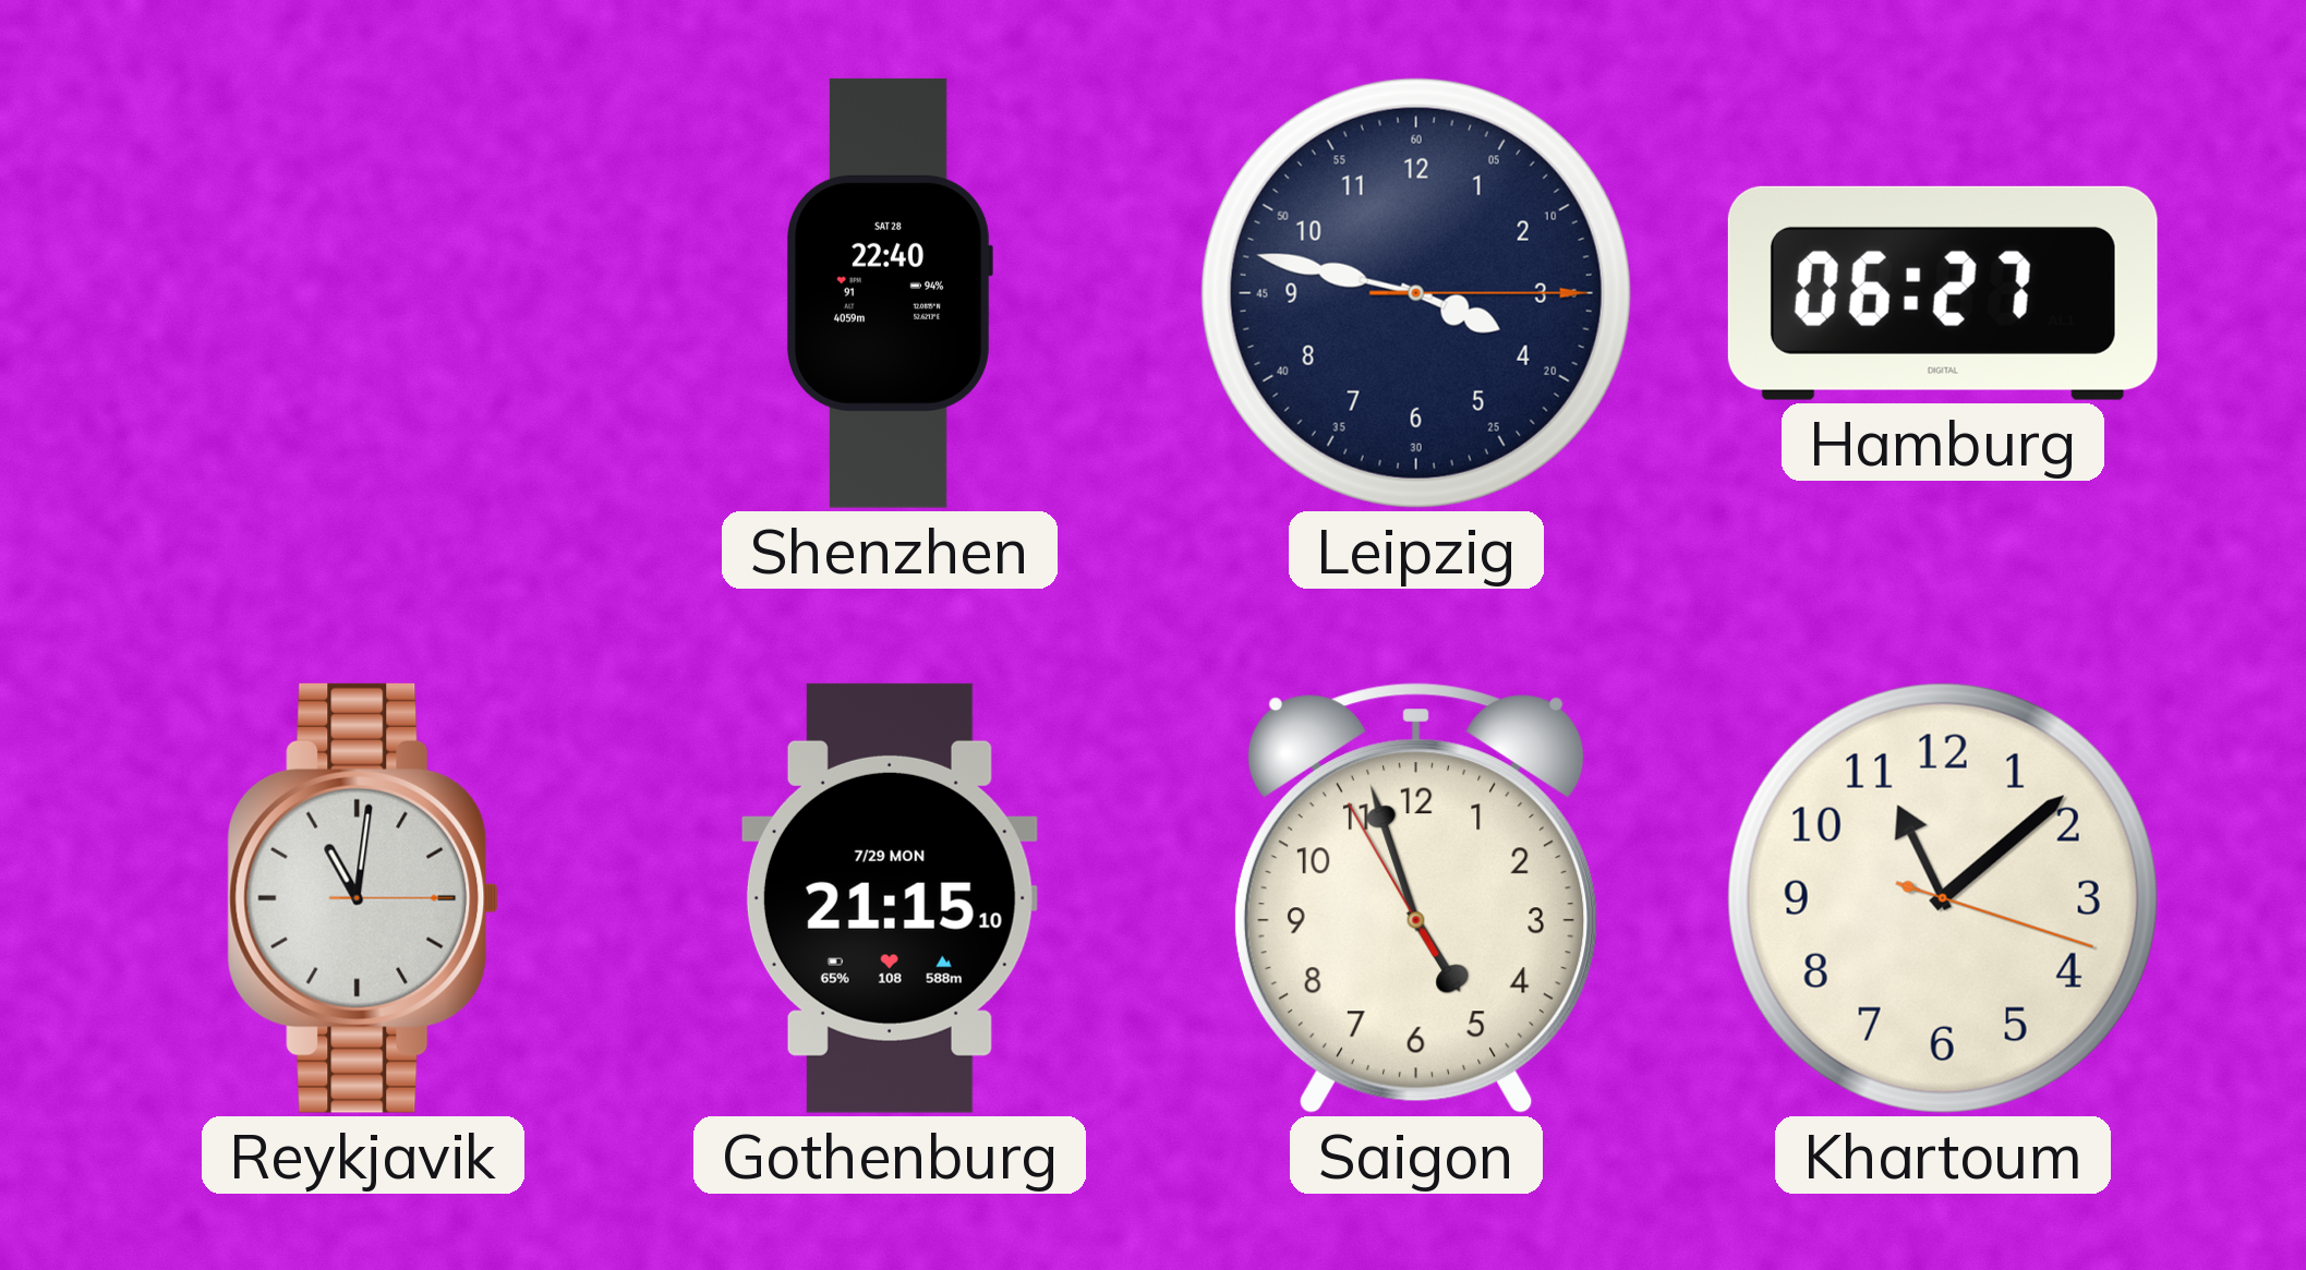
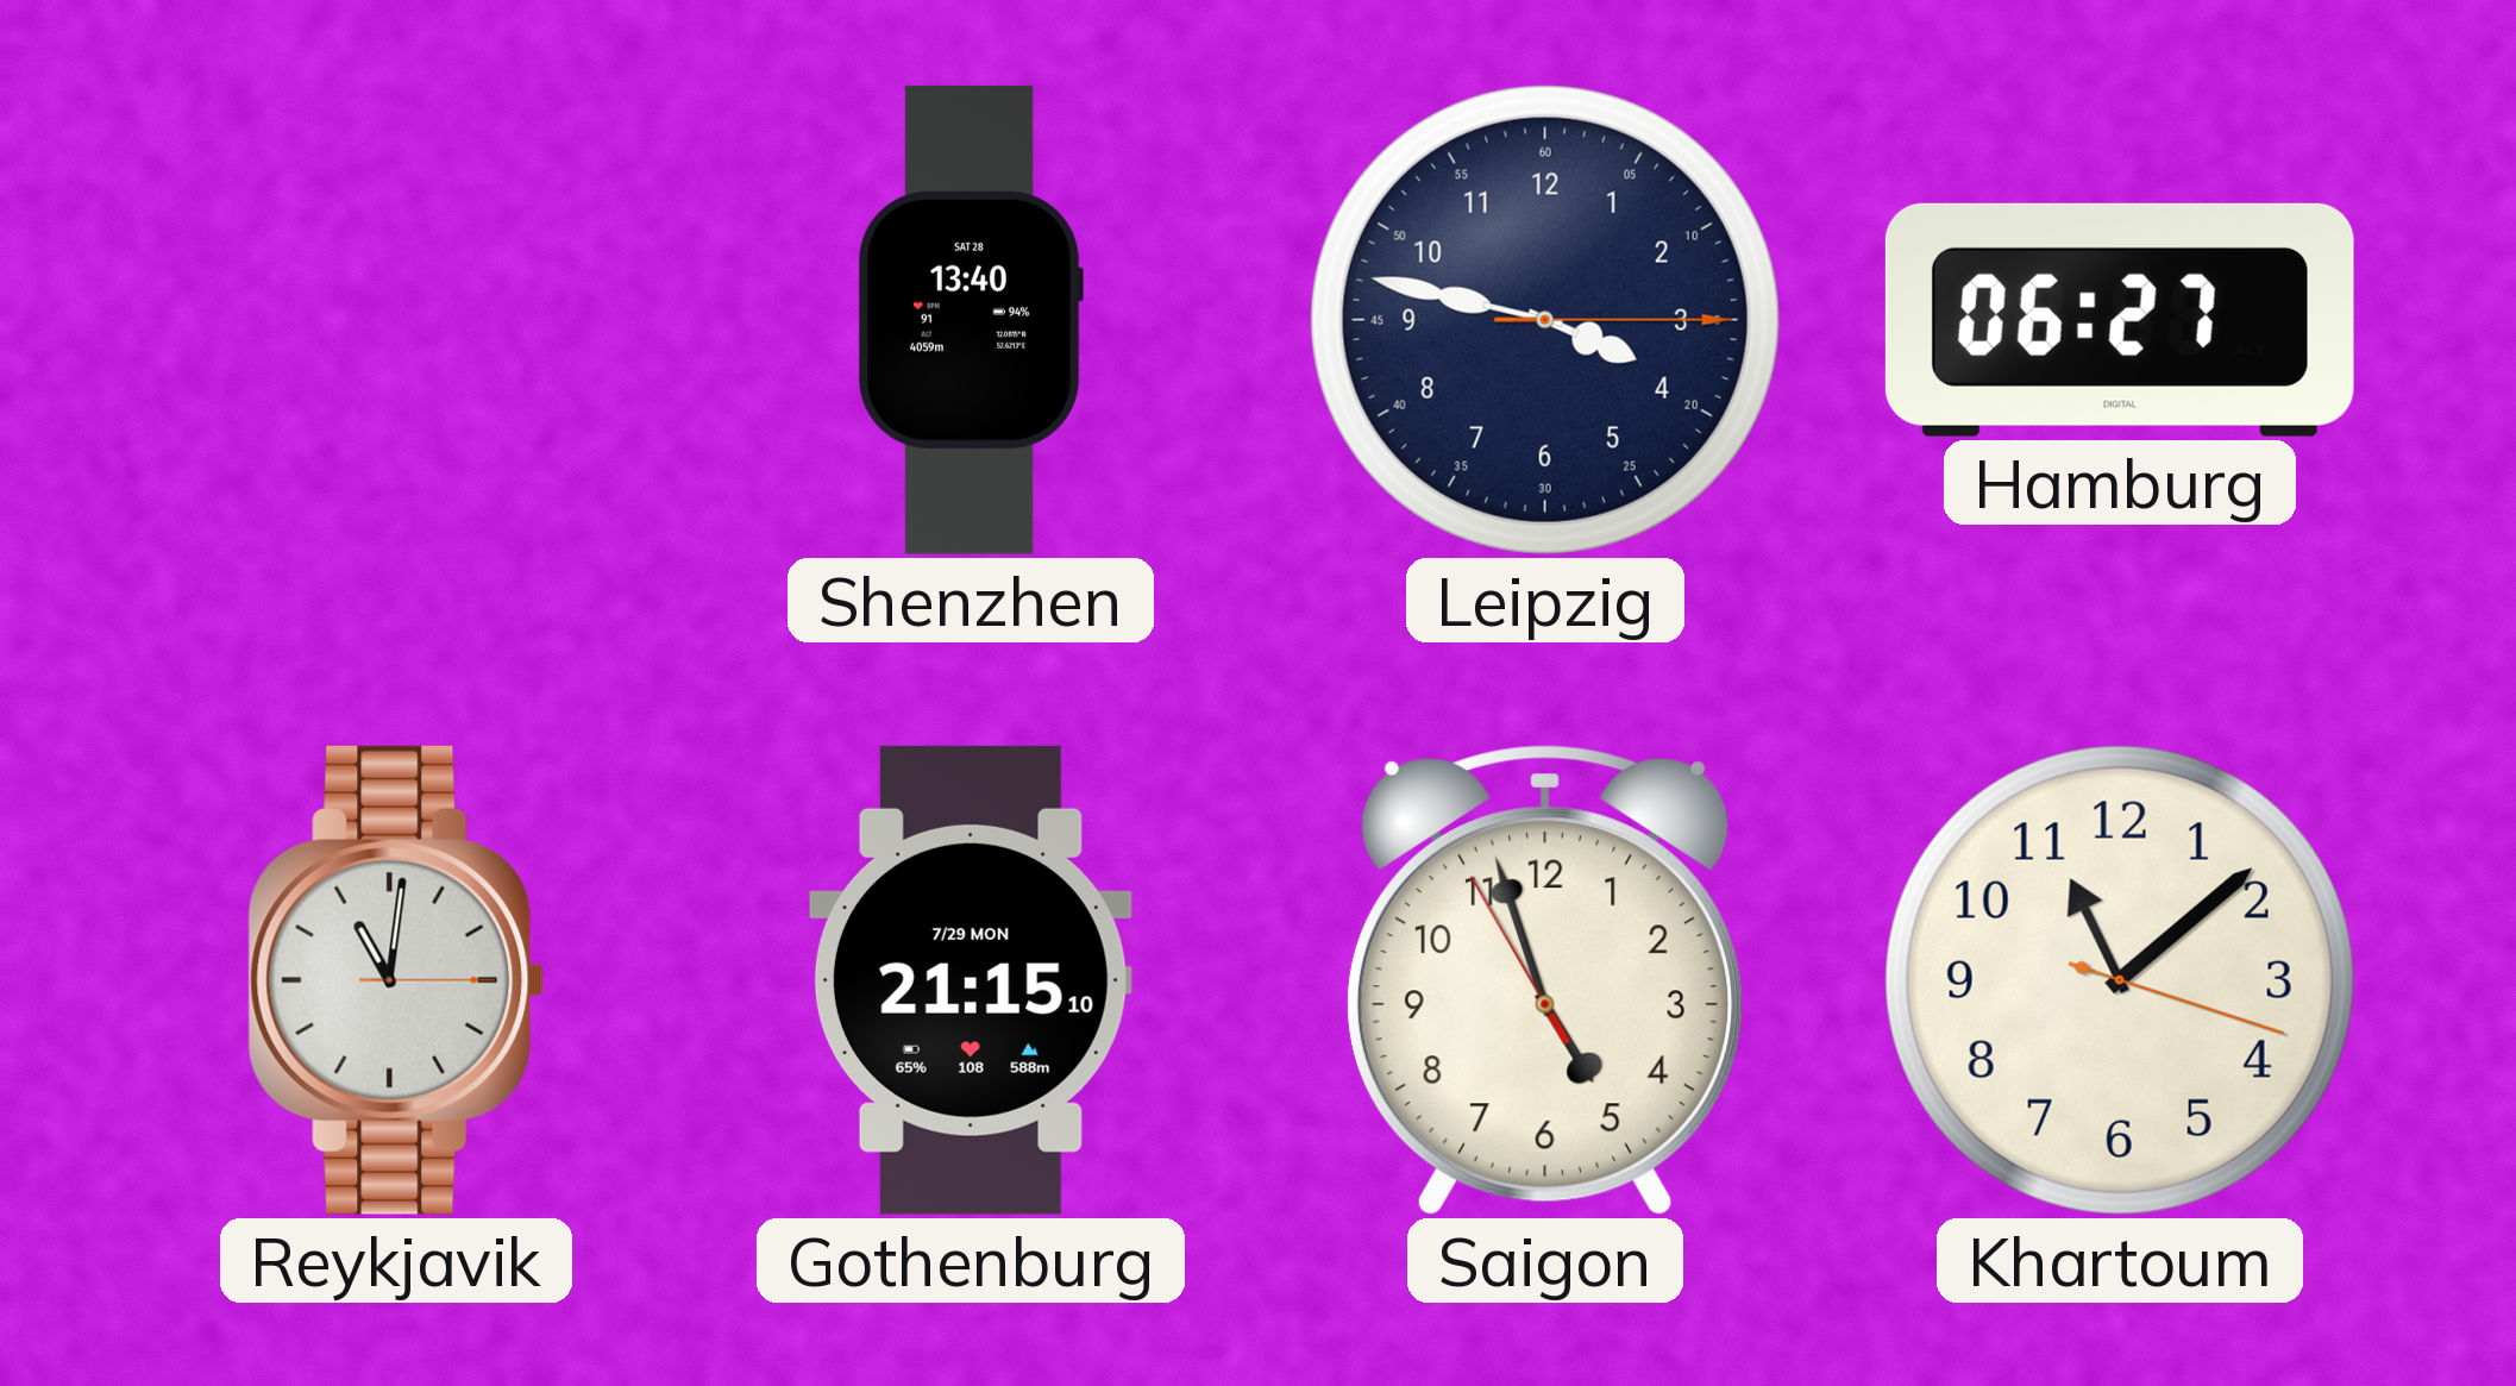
Shenzhen: 22:40 -> 13:40
